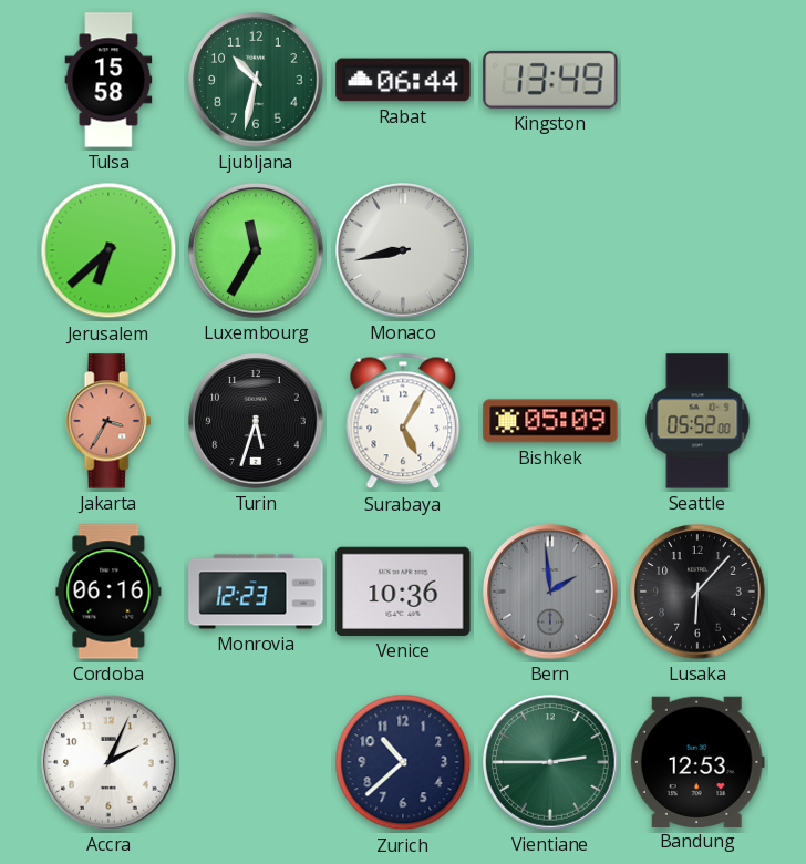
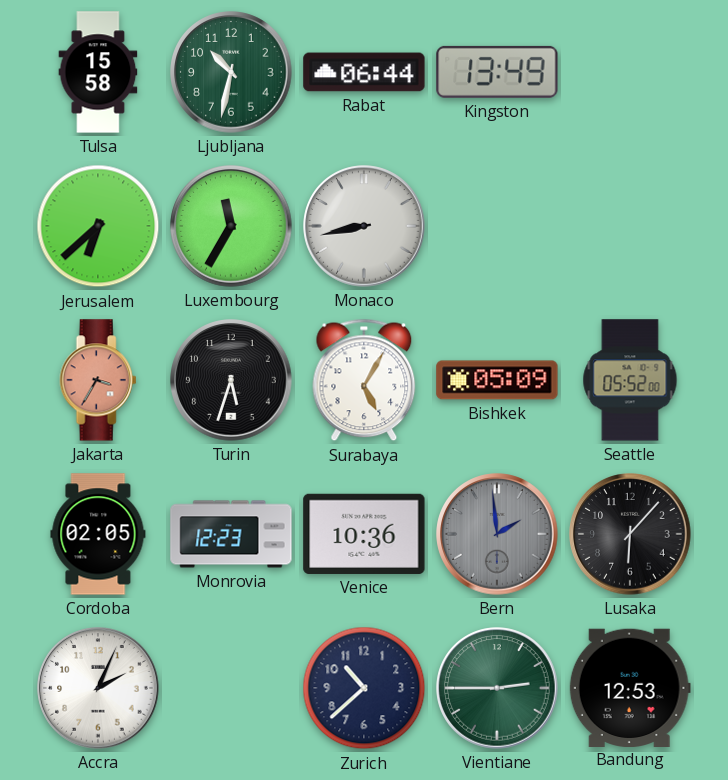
Cordoba: 06:16 -> 02:05
